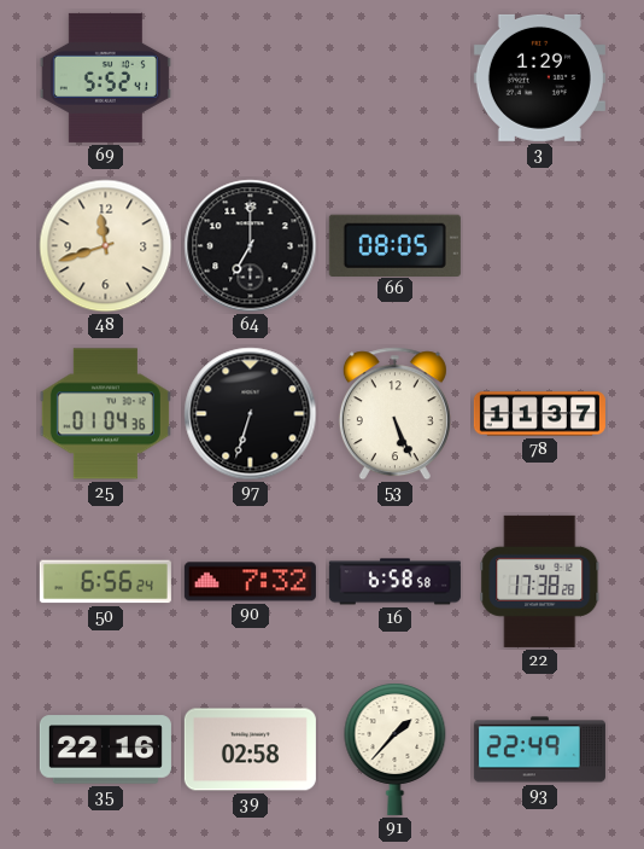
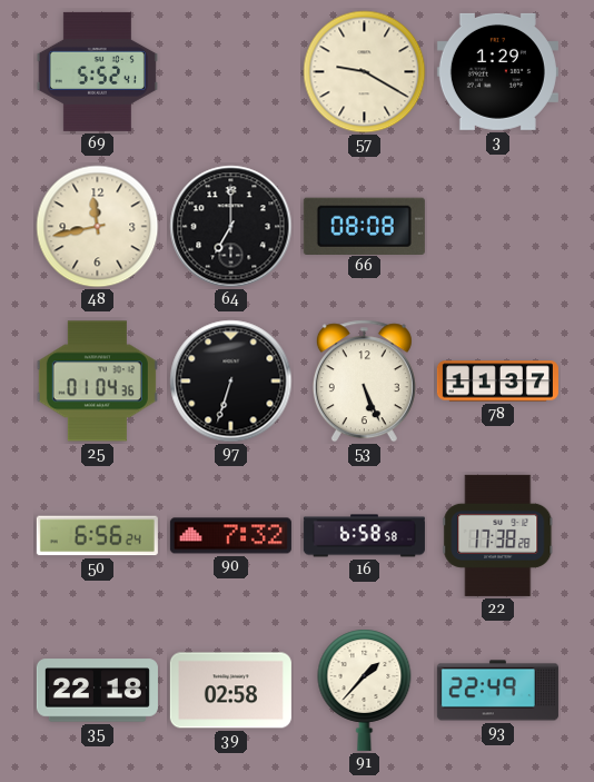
57: none -> 9:20
48: 11:42 -> 11:43
66: 08:05 -> 08:08
35: 22:16 -> 22:18
